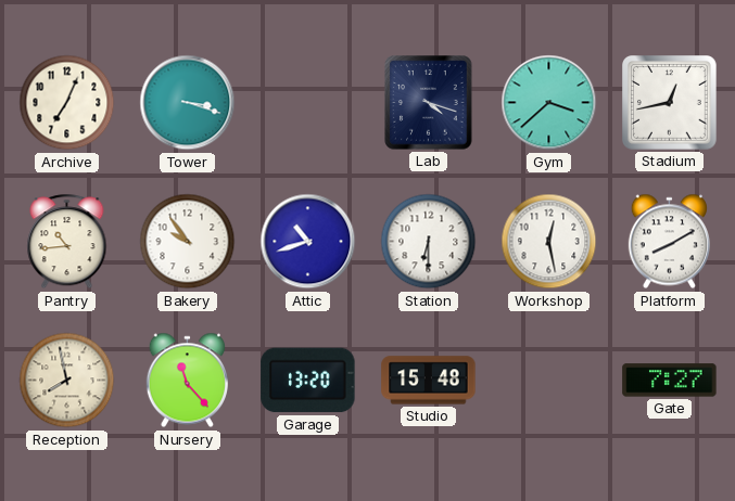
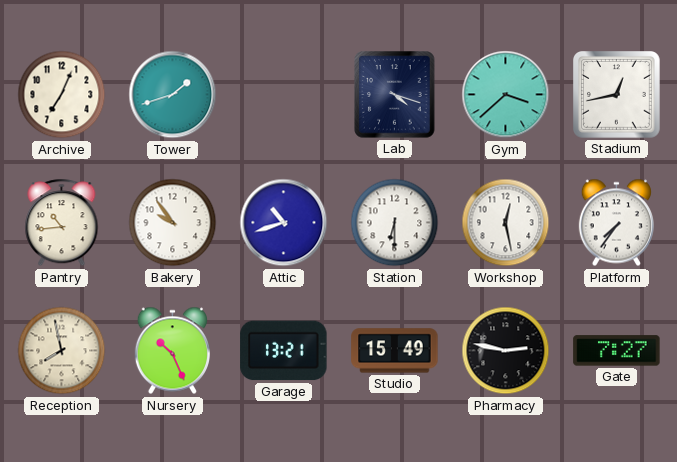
Tower: 3:18 -> 1:42
Platform: 8:10 -> 7:36
Nursery: 11:23 -> 10:26
Garage: 13:20 -> 13:21
Studio: 15:48 -> 15:49
Pharmacy: none -> 2:47
